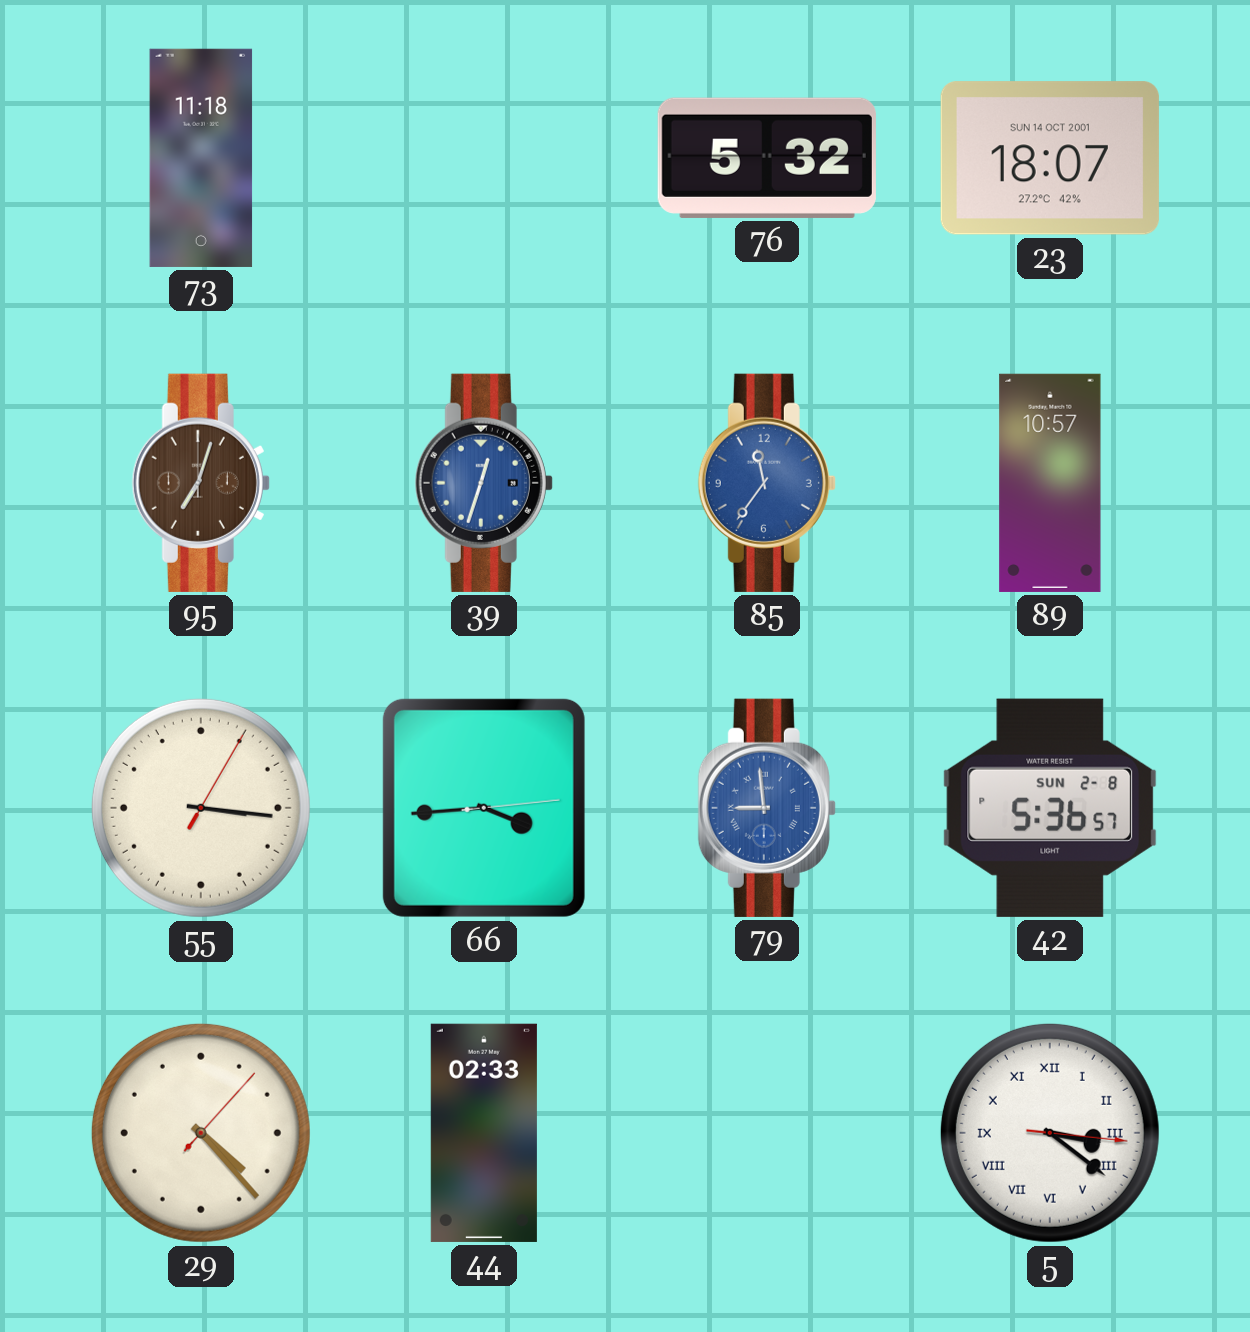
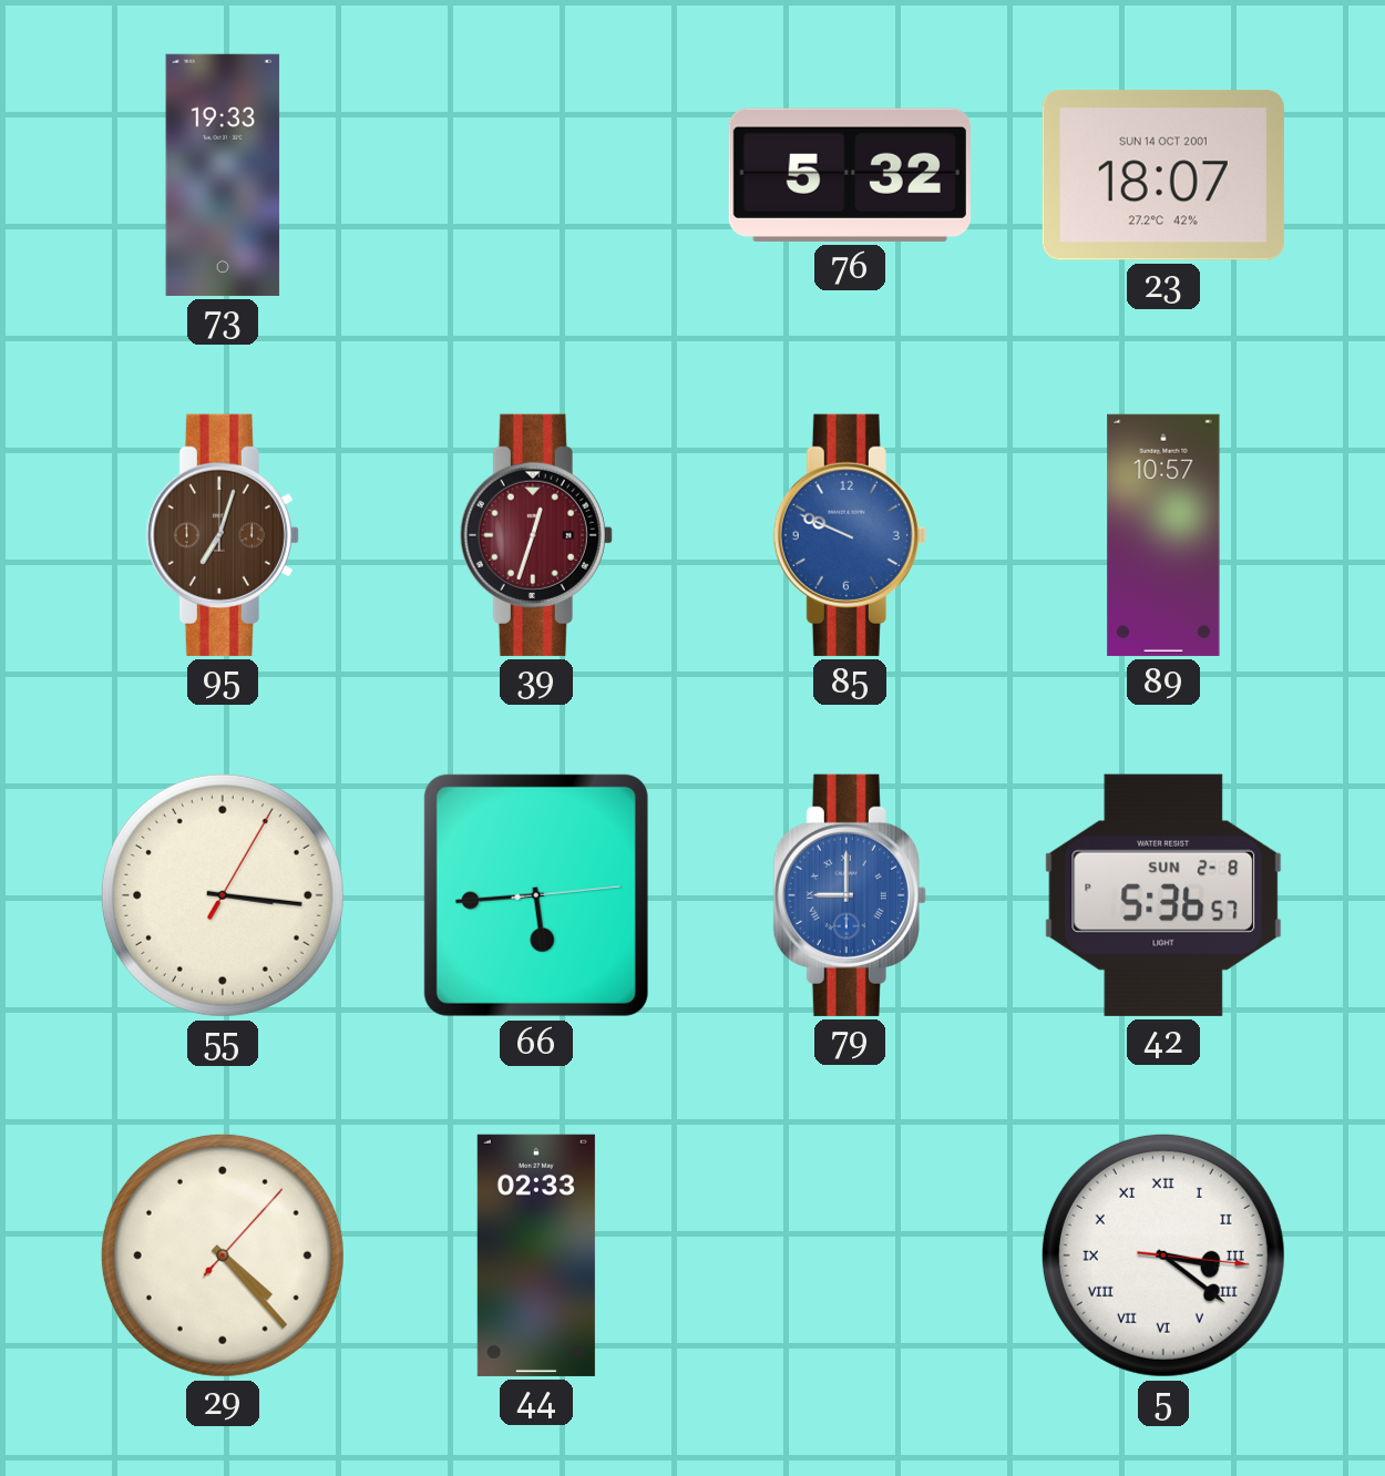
73: 11:18 -> 19:33
39 dial: blue -> burgundy
85: 11:36 -> 9:49
66: 3:44 -> 5:44
79: 8:59 -> 9:00
